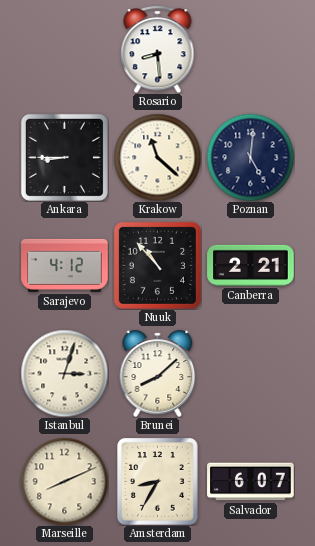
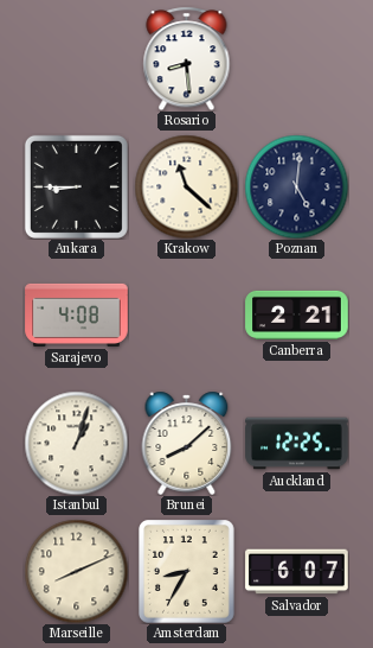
Sarajevo: 4:12 -> 4:08
Nuuk: 10:53 -> none
Istanbul: 3:03 -> 1:03
Auckland: none -> 12:25
